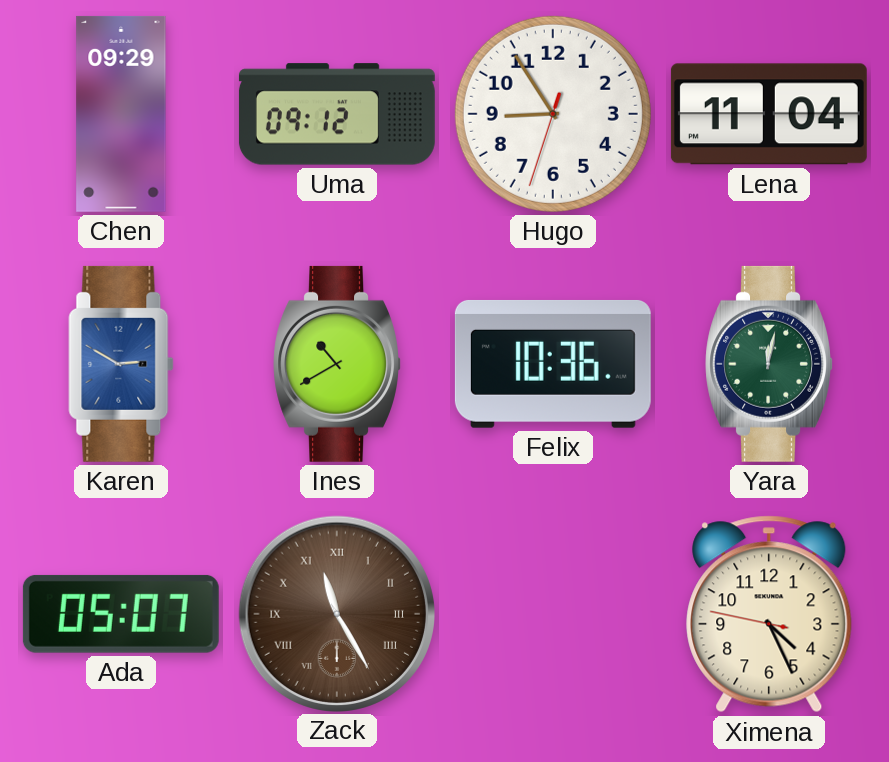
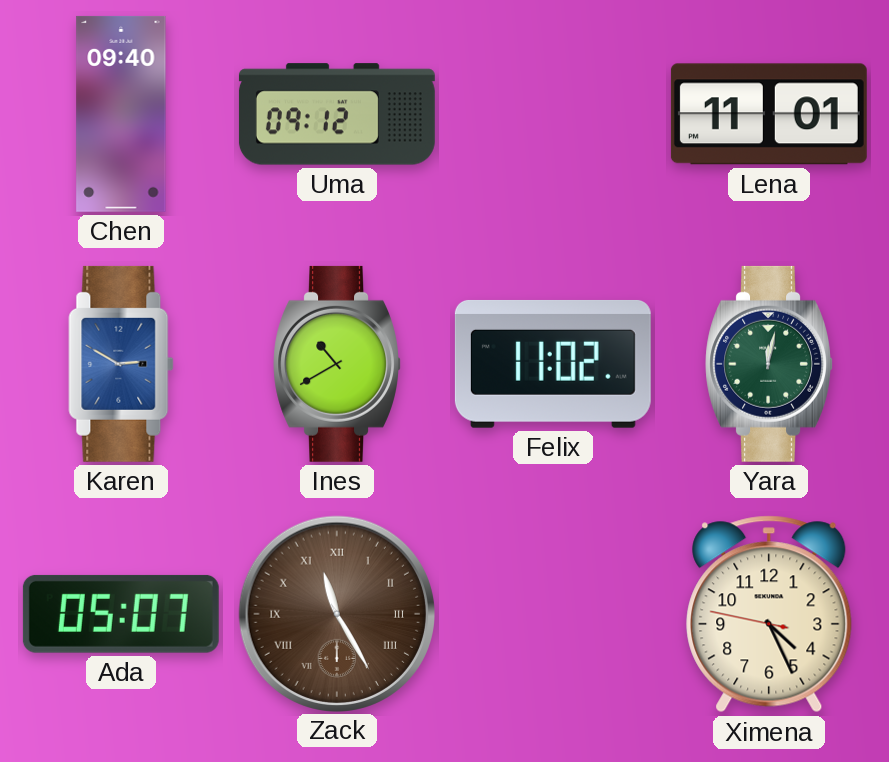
Chen: 09:29 -> 09:40
Hugo: 8:54 -> none
Lena: 11:04 -> 11:01
Felix: 10:36 -> 11:02
